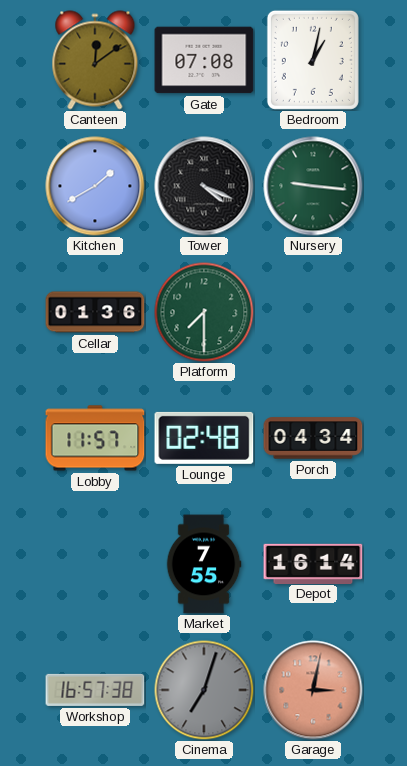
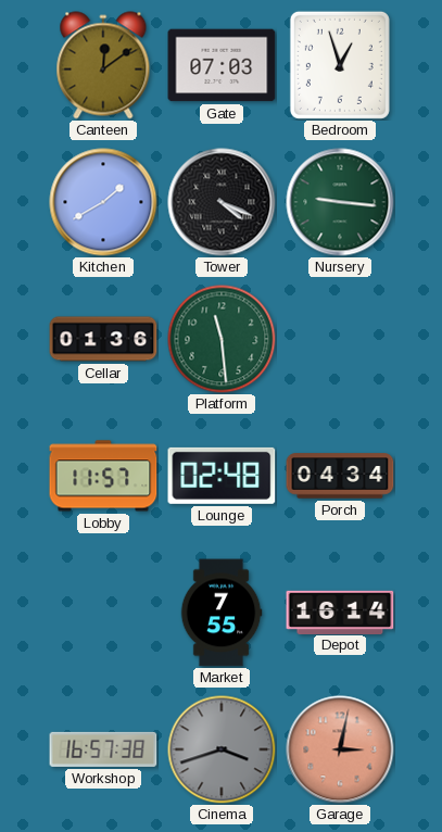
Gate: 07:08 -> 07:03
Bedroom: 1:02 -> 12:57
Platform: 7:30 -> 11:29
Cinema: 7:03 -> 3:42
